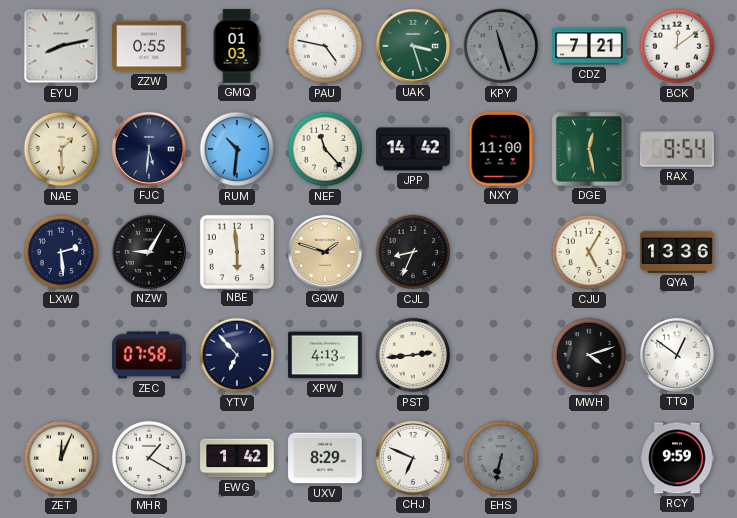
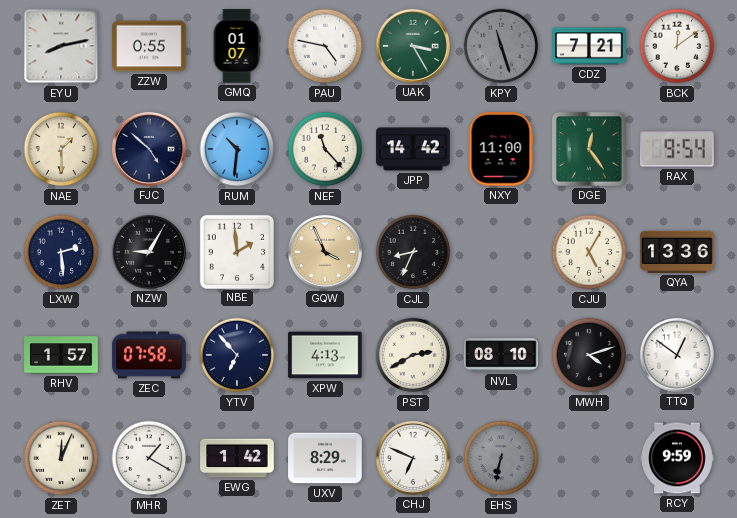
GMQ: 01:03 -> 01:07
UAK: 3:27 -> 3:25
FJC: 5:31 -> 4:52
DGE: 12:28 -> 12:24
NBE: 5:59 -> 1:59
GQW: 1:48 -> 3:56
RHV: none -> 1:57
PST: 2:44 -> 2:40
NVL: none -> 08:10
